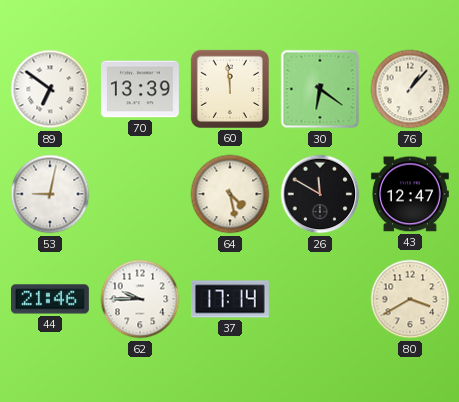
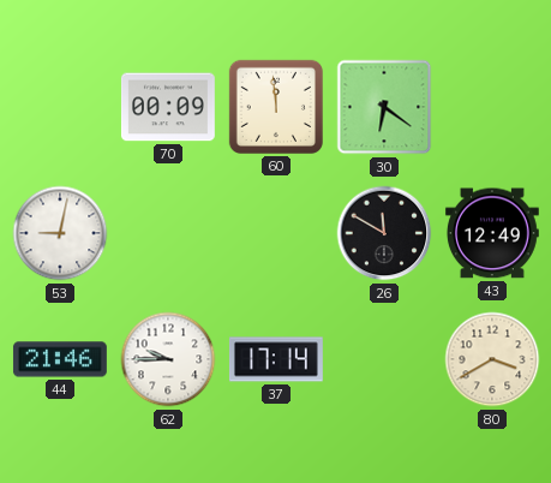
89: 6:51 -> none
70: 13:39 -> 00:09
76: 1:07 -> none
64: 4:28 -> none
43: 12:47 -> 12:49
